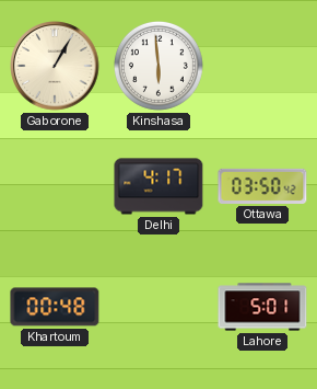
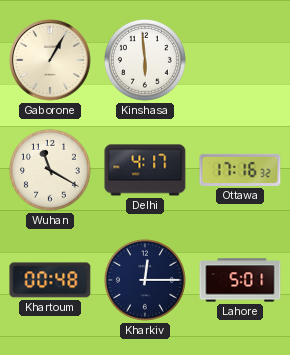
Wuhan: none -> 11:20
Ottawa: 03:50 -> 17:16
Kharkiv: none -> 12:15
